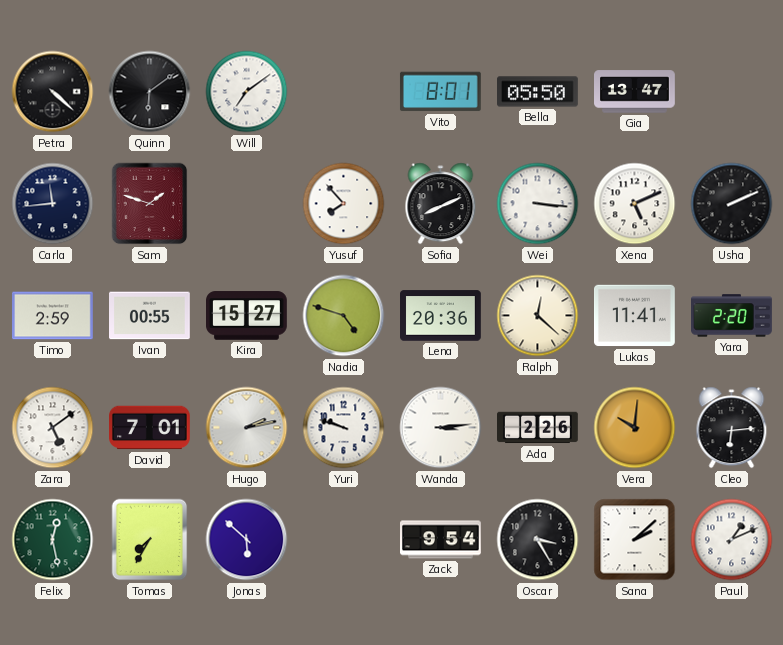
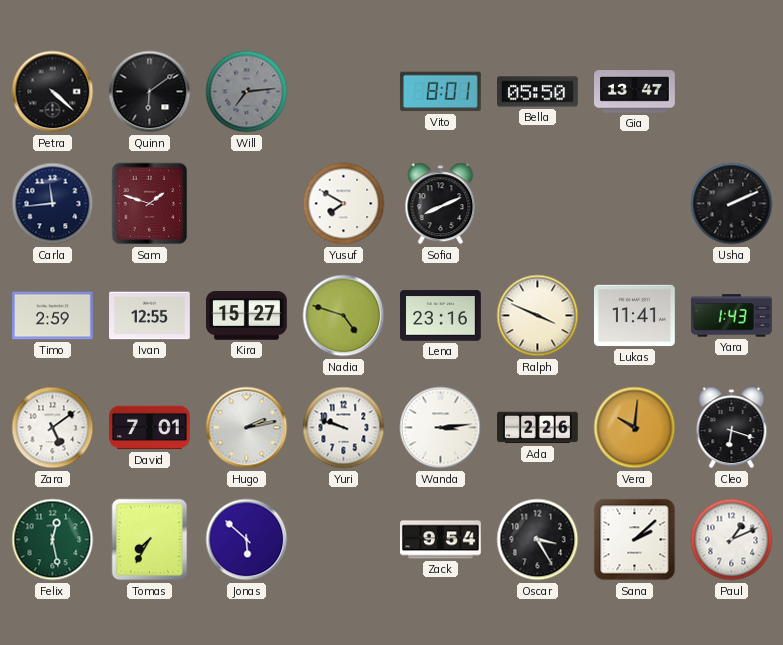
Will: 7:09 -> 7:14
Will dial: white -> grey
Yusuf: 7:53 -> 7:50
Wei: 3:16 -> none
Xena: 5:11 -> none
Ivan: 00:55 -> 12:55
Lena: 20:36 -> 23:16
Ralph: 12:22 -> 3:49
Yara: 2:20 -> 1:43
Cleo: 6:14 -> 6:18
